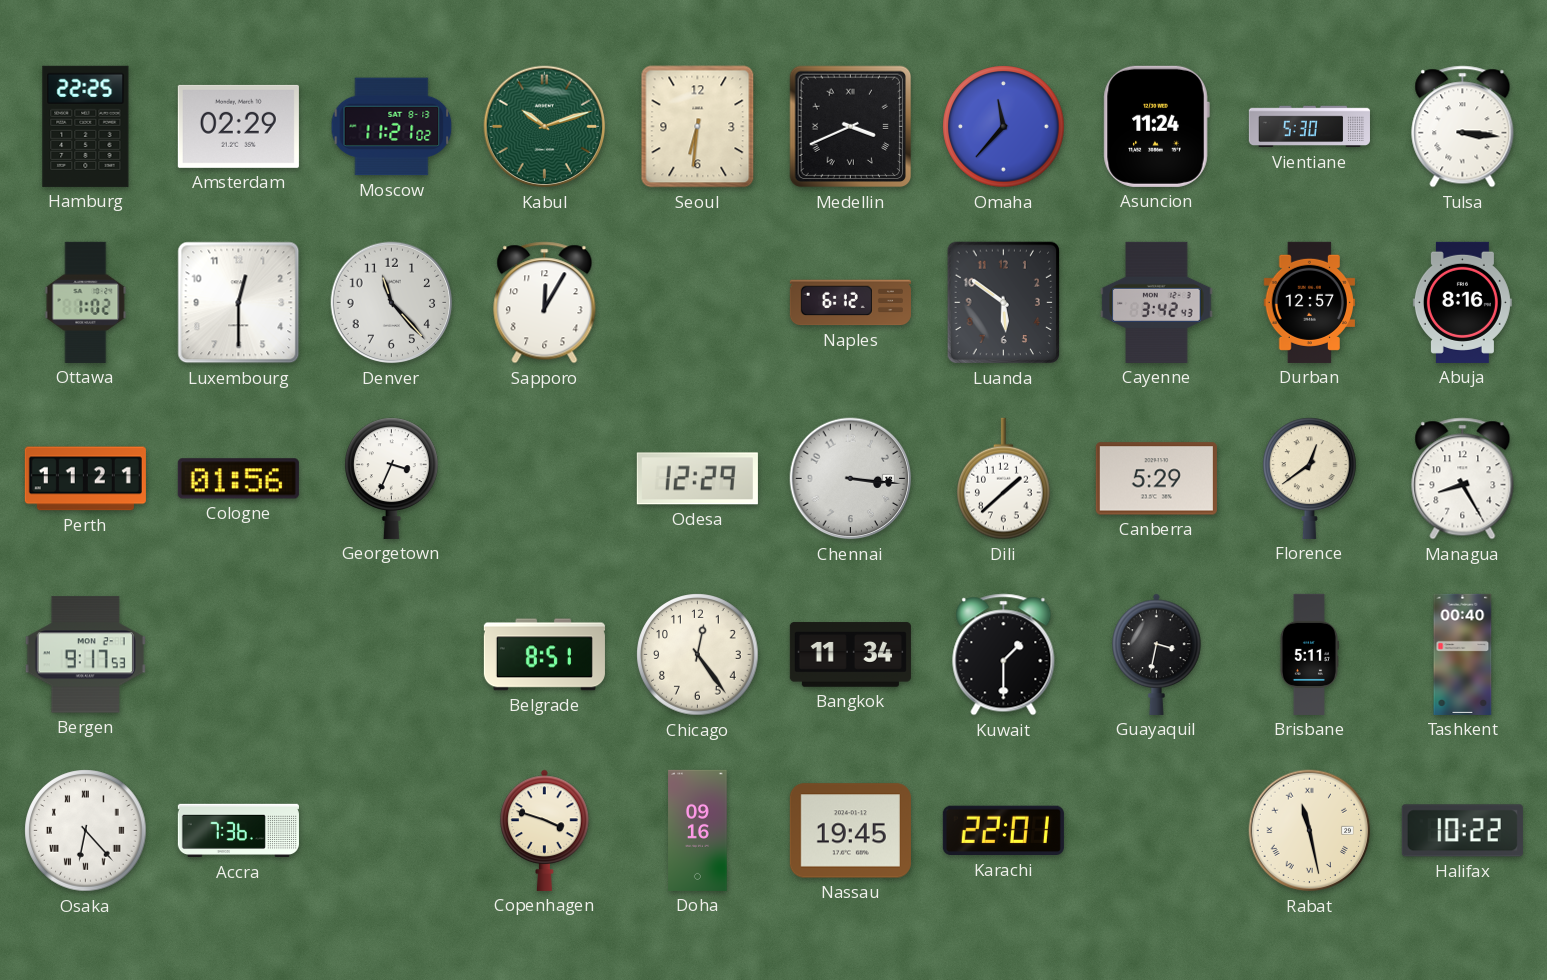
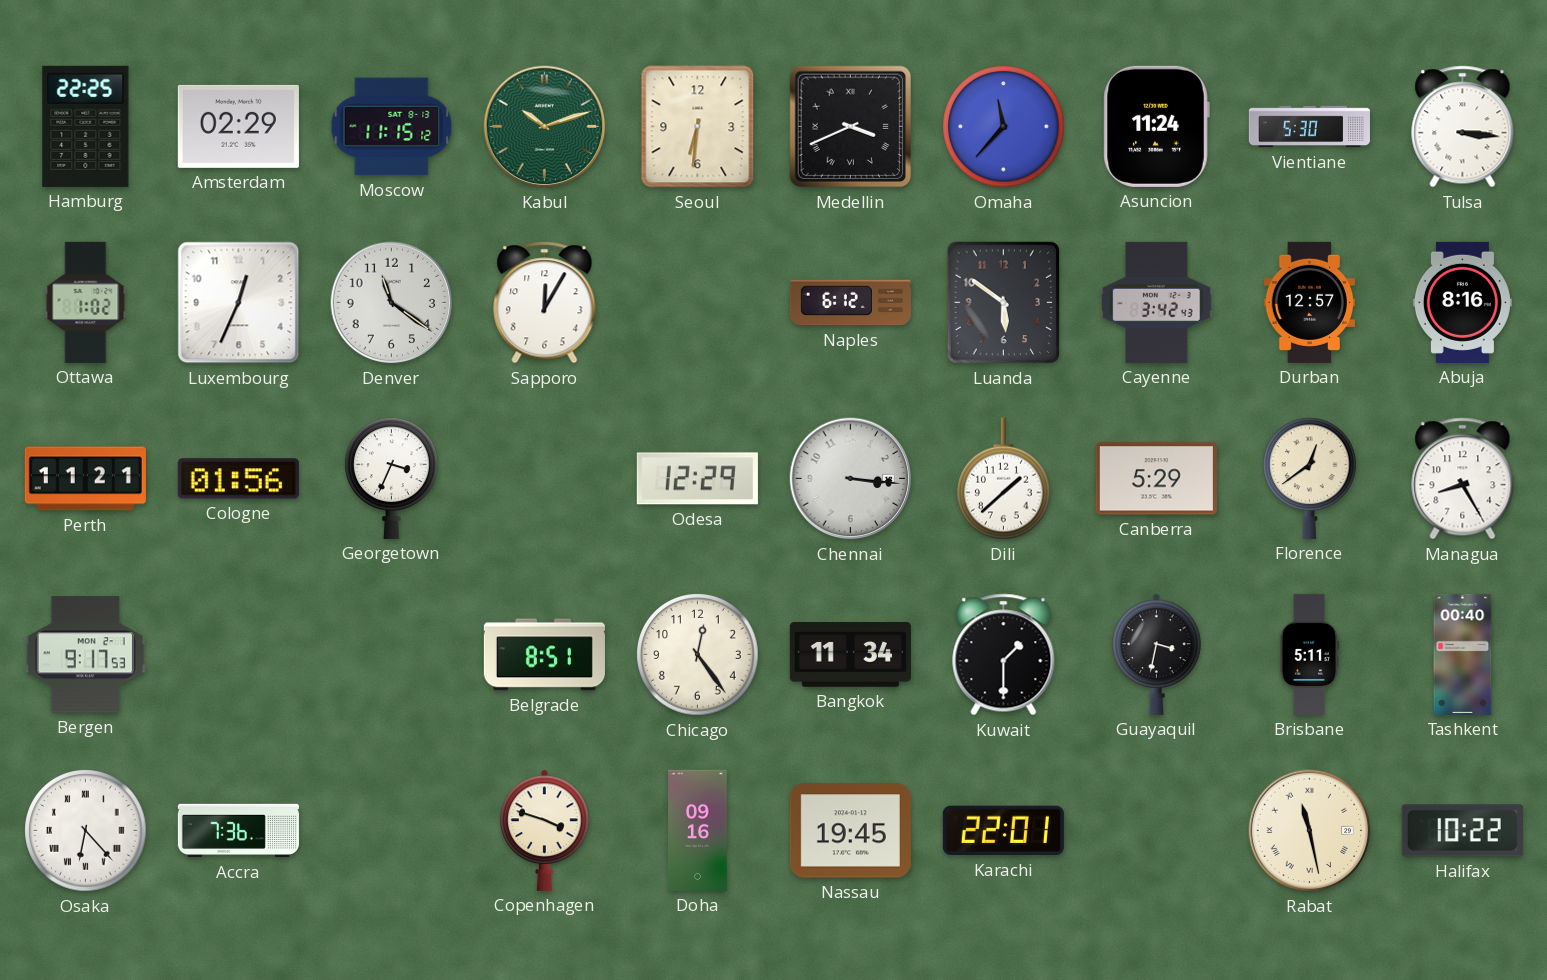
Moscow: 11:21 -> 11:15
Luxembourg: 12:30 -> 12:34
Denver: 11:23 -> 11:21
